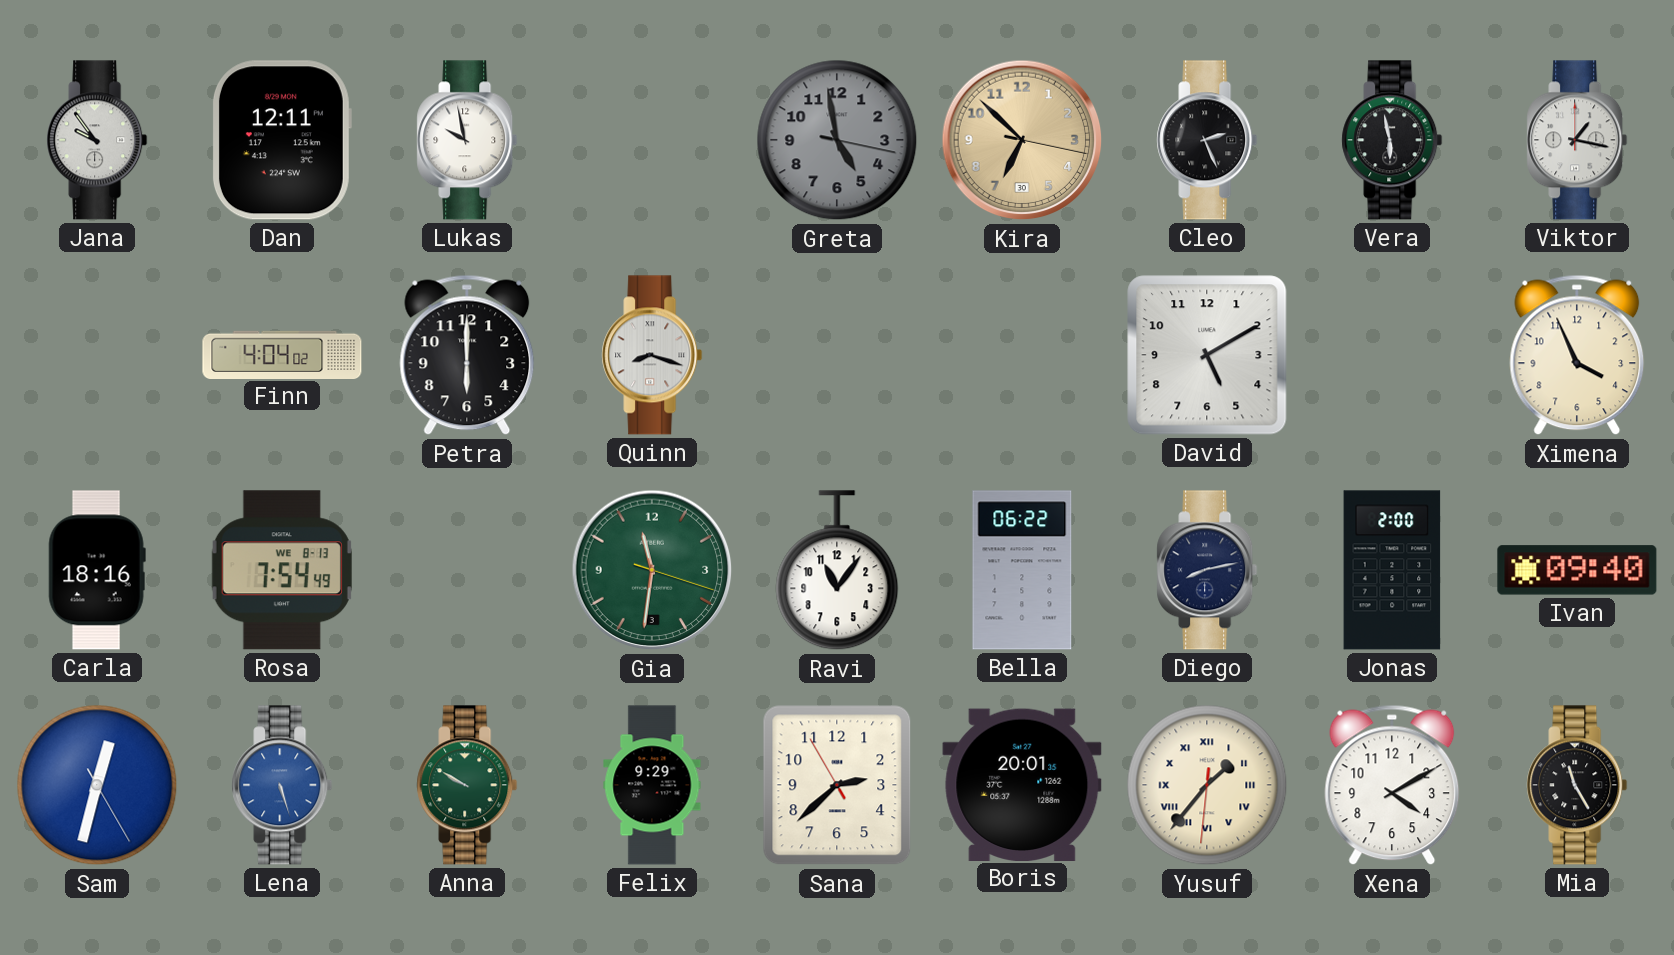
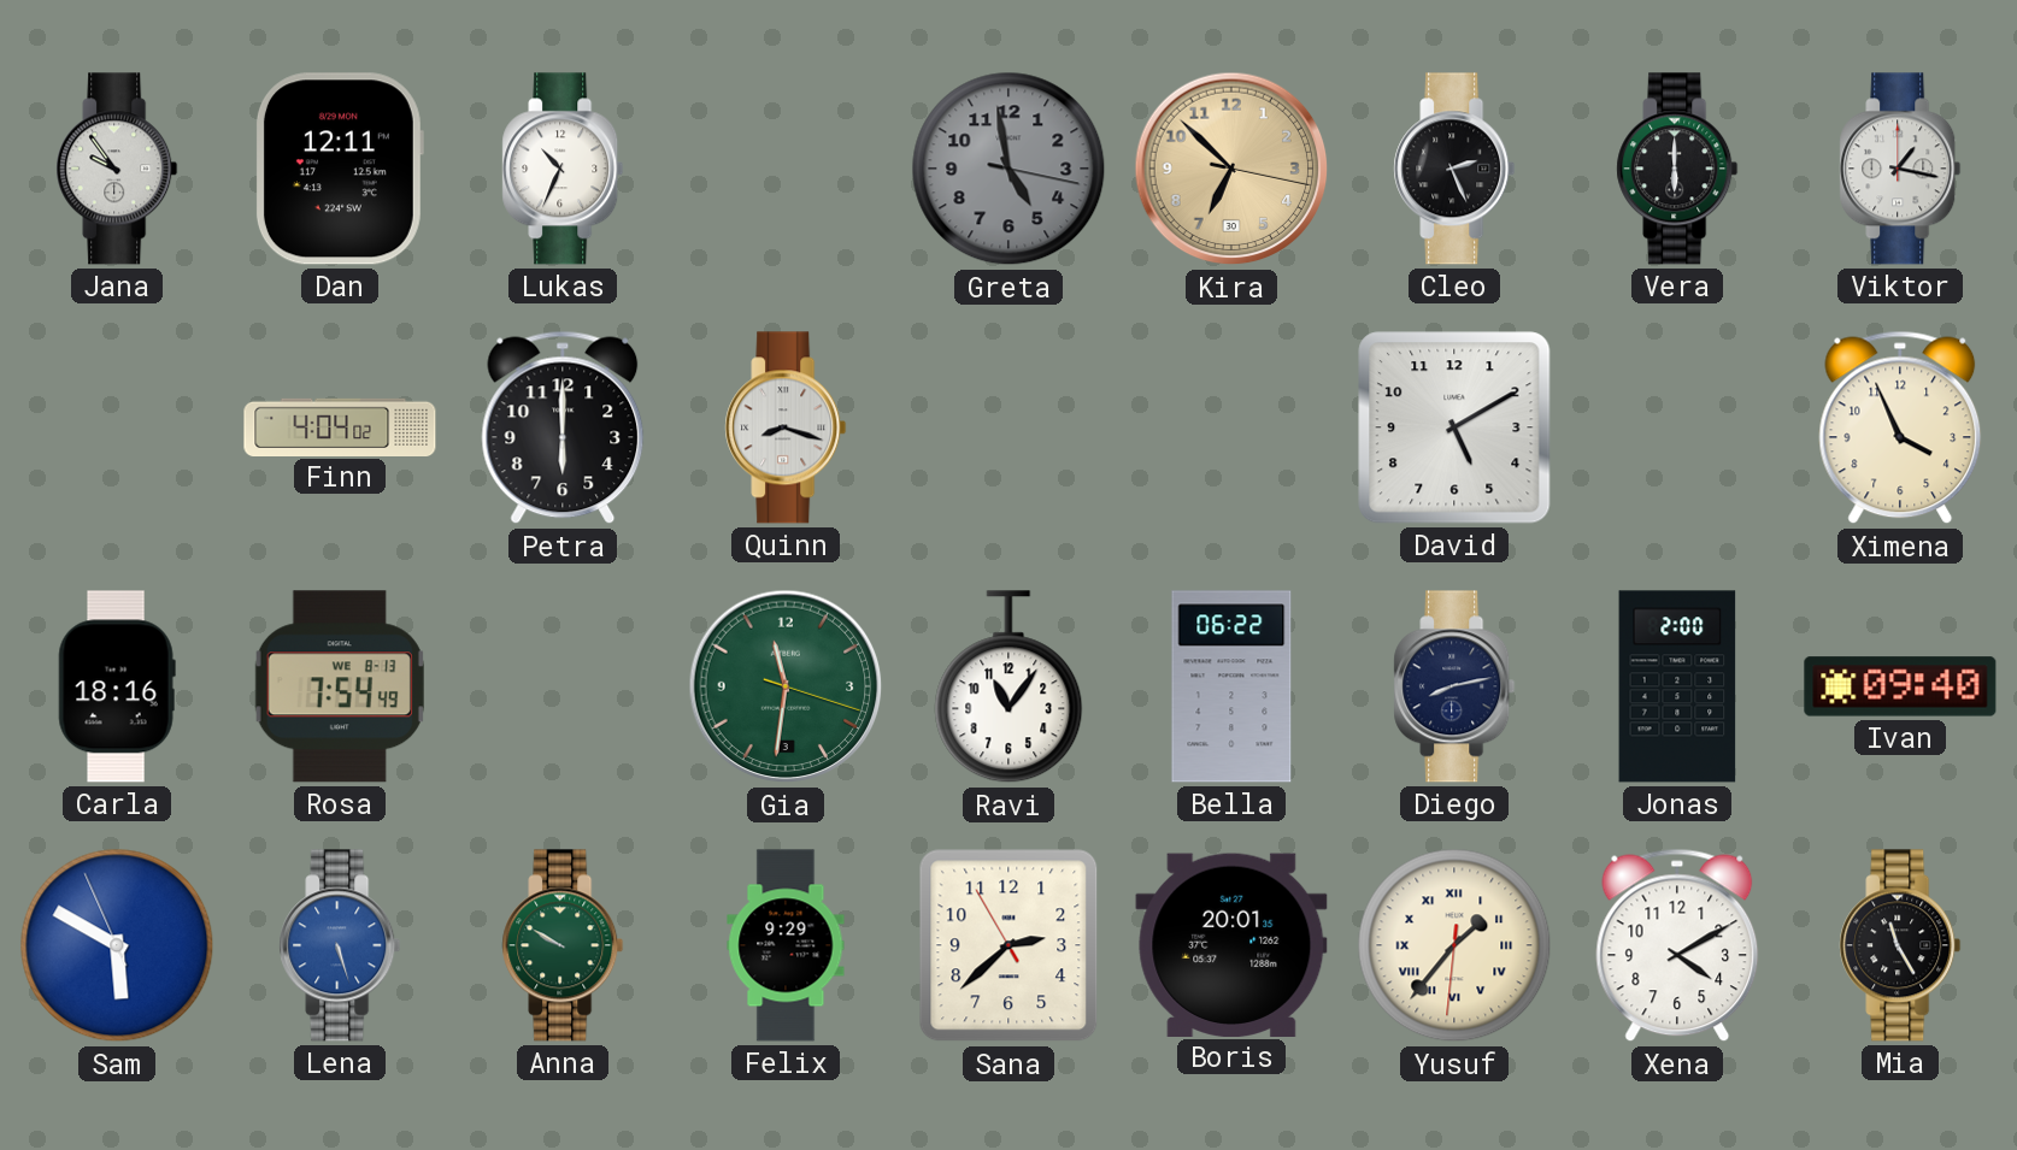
Lukas: 9:58 -> 10:34
Vera: 5:58 -> 6:00
Sam: 12:32 -> 5:49
